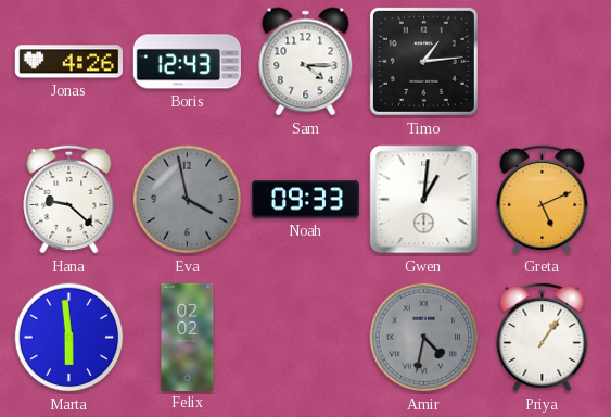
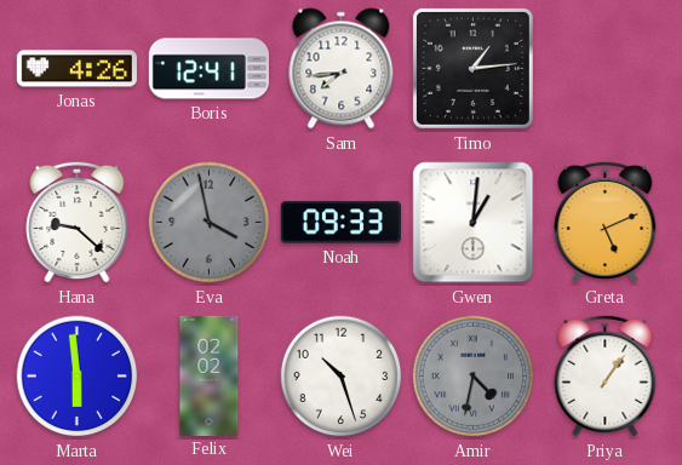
Boris: 12:43 -> 12:41
Sam: 4:15 -> 7:44
Wei: none -> 10:27
